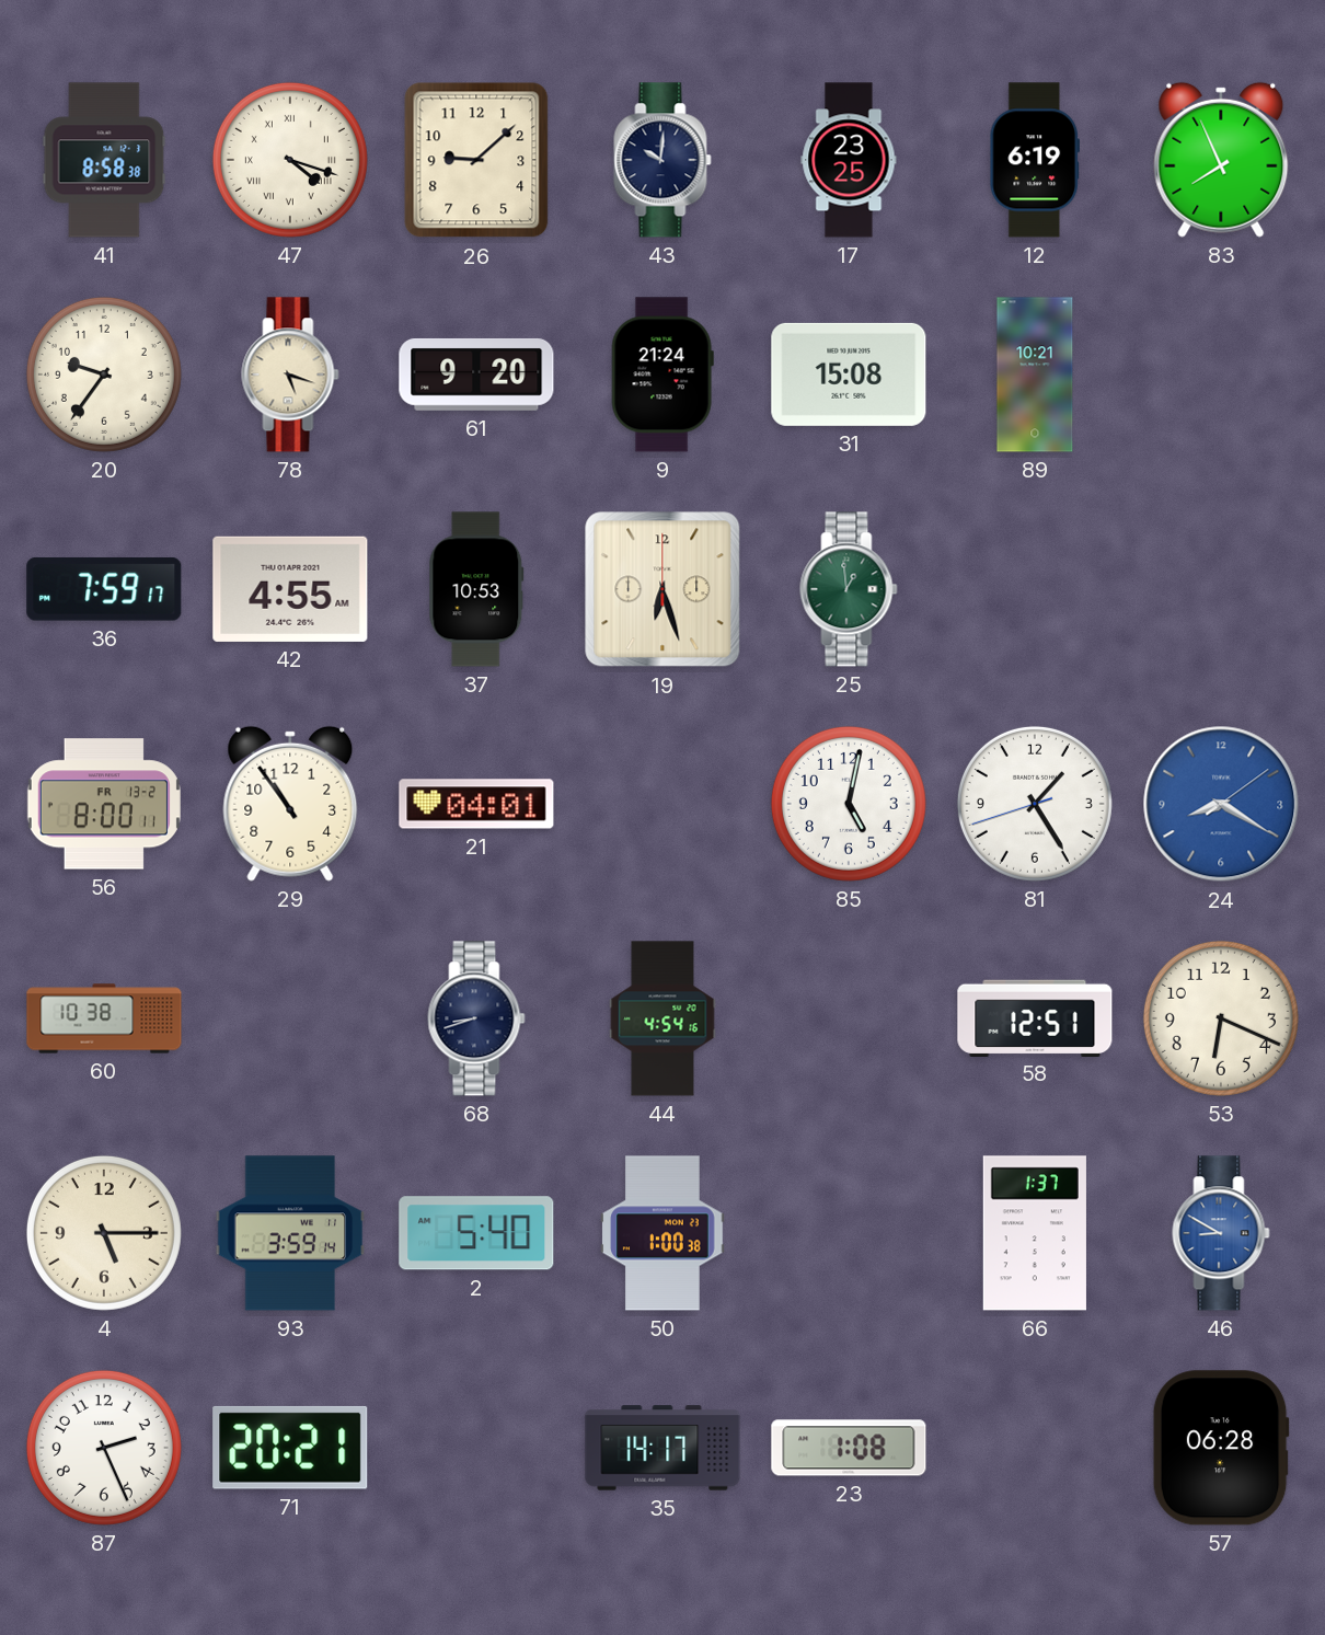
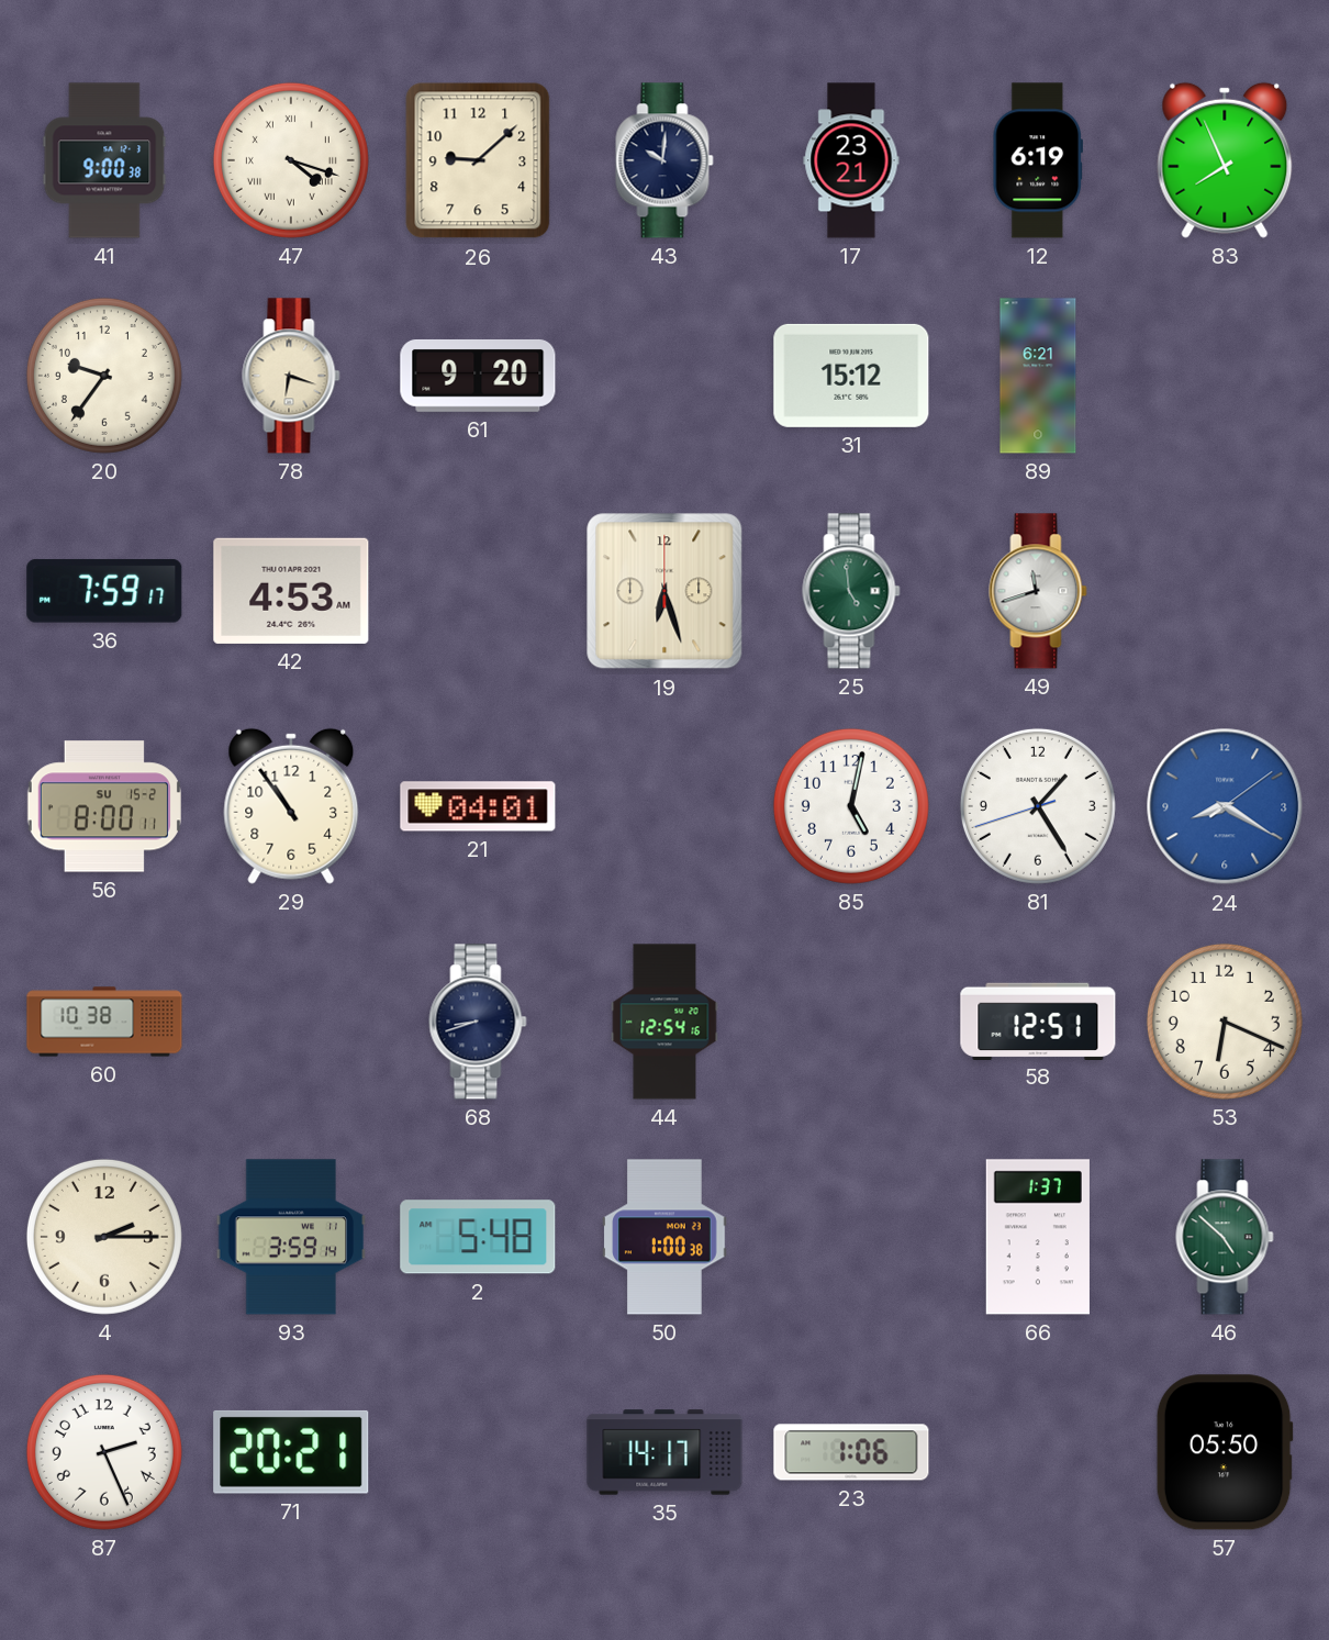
41: 8:58 -> 9:00
17: 23:25 -> 23:21
78: 5:18 -> 6:18
9: 21:24 -> none
31: 15:08 -> 15:12
89: 10:21 -> 6:21
42: 4:55 -> 4:53
37: 10:53 -> none
25: 12:59 -> 4:59
49: none -> 11:42
56 date: FR 13-2 -> SU 15-2
44: 4:54 -> 12:54
4: 5:15 -> 2:15
2: 5:40 -> 5:48
46: 8:50 -> 4:52
46 dial: blue -> green
23: 1:08 -> 1:06
57: 06:28 -> 05:50
